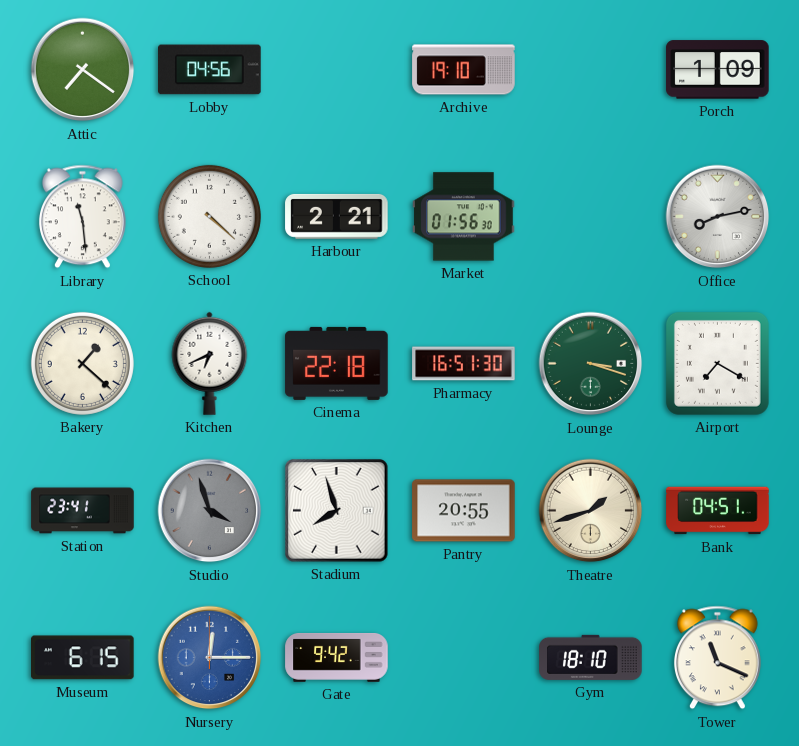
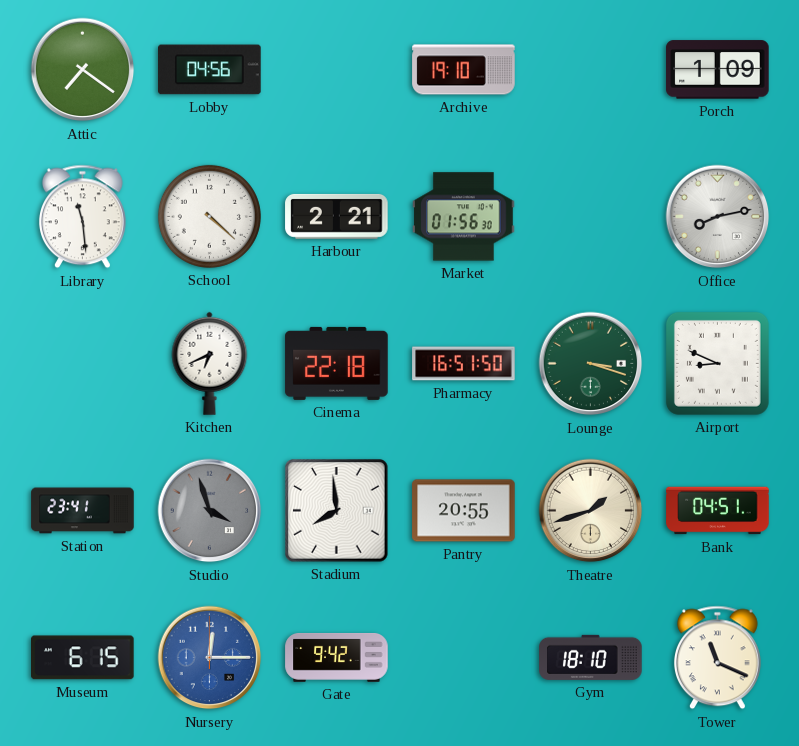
Bakery: 1:22 -> none
Pharmacy: 16:51:30 -> 16:51:50
Airport: 7:20 -> 8:49
Stadium: 7:57 -> 7:59
